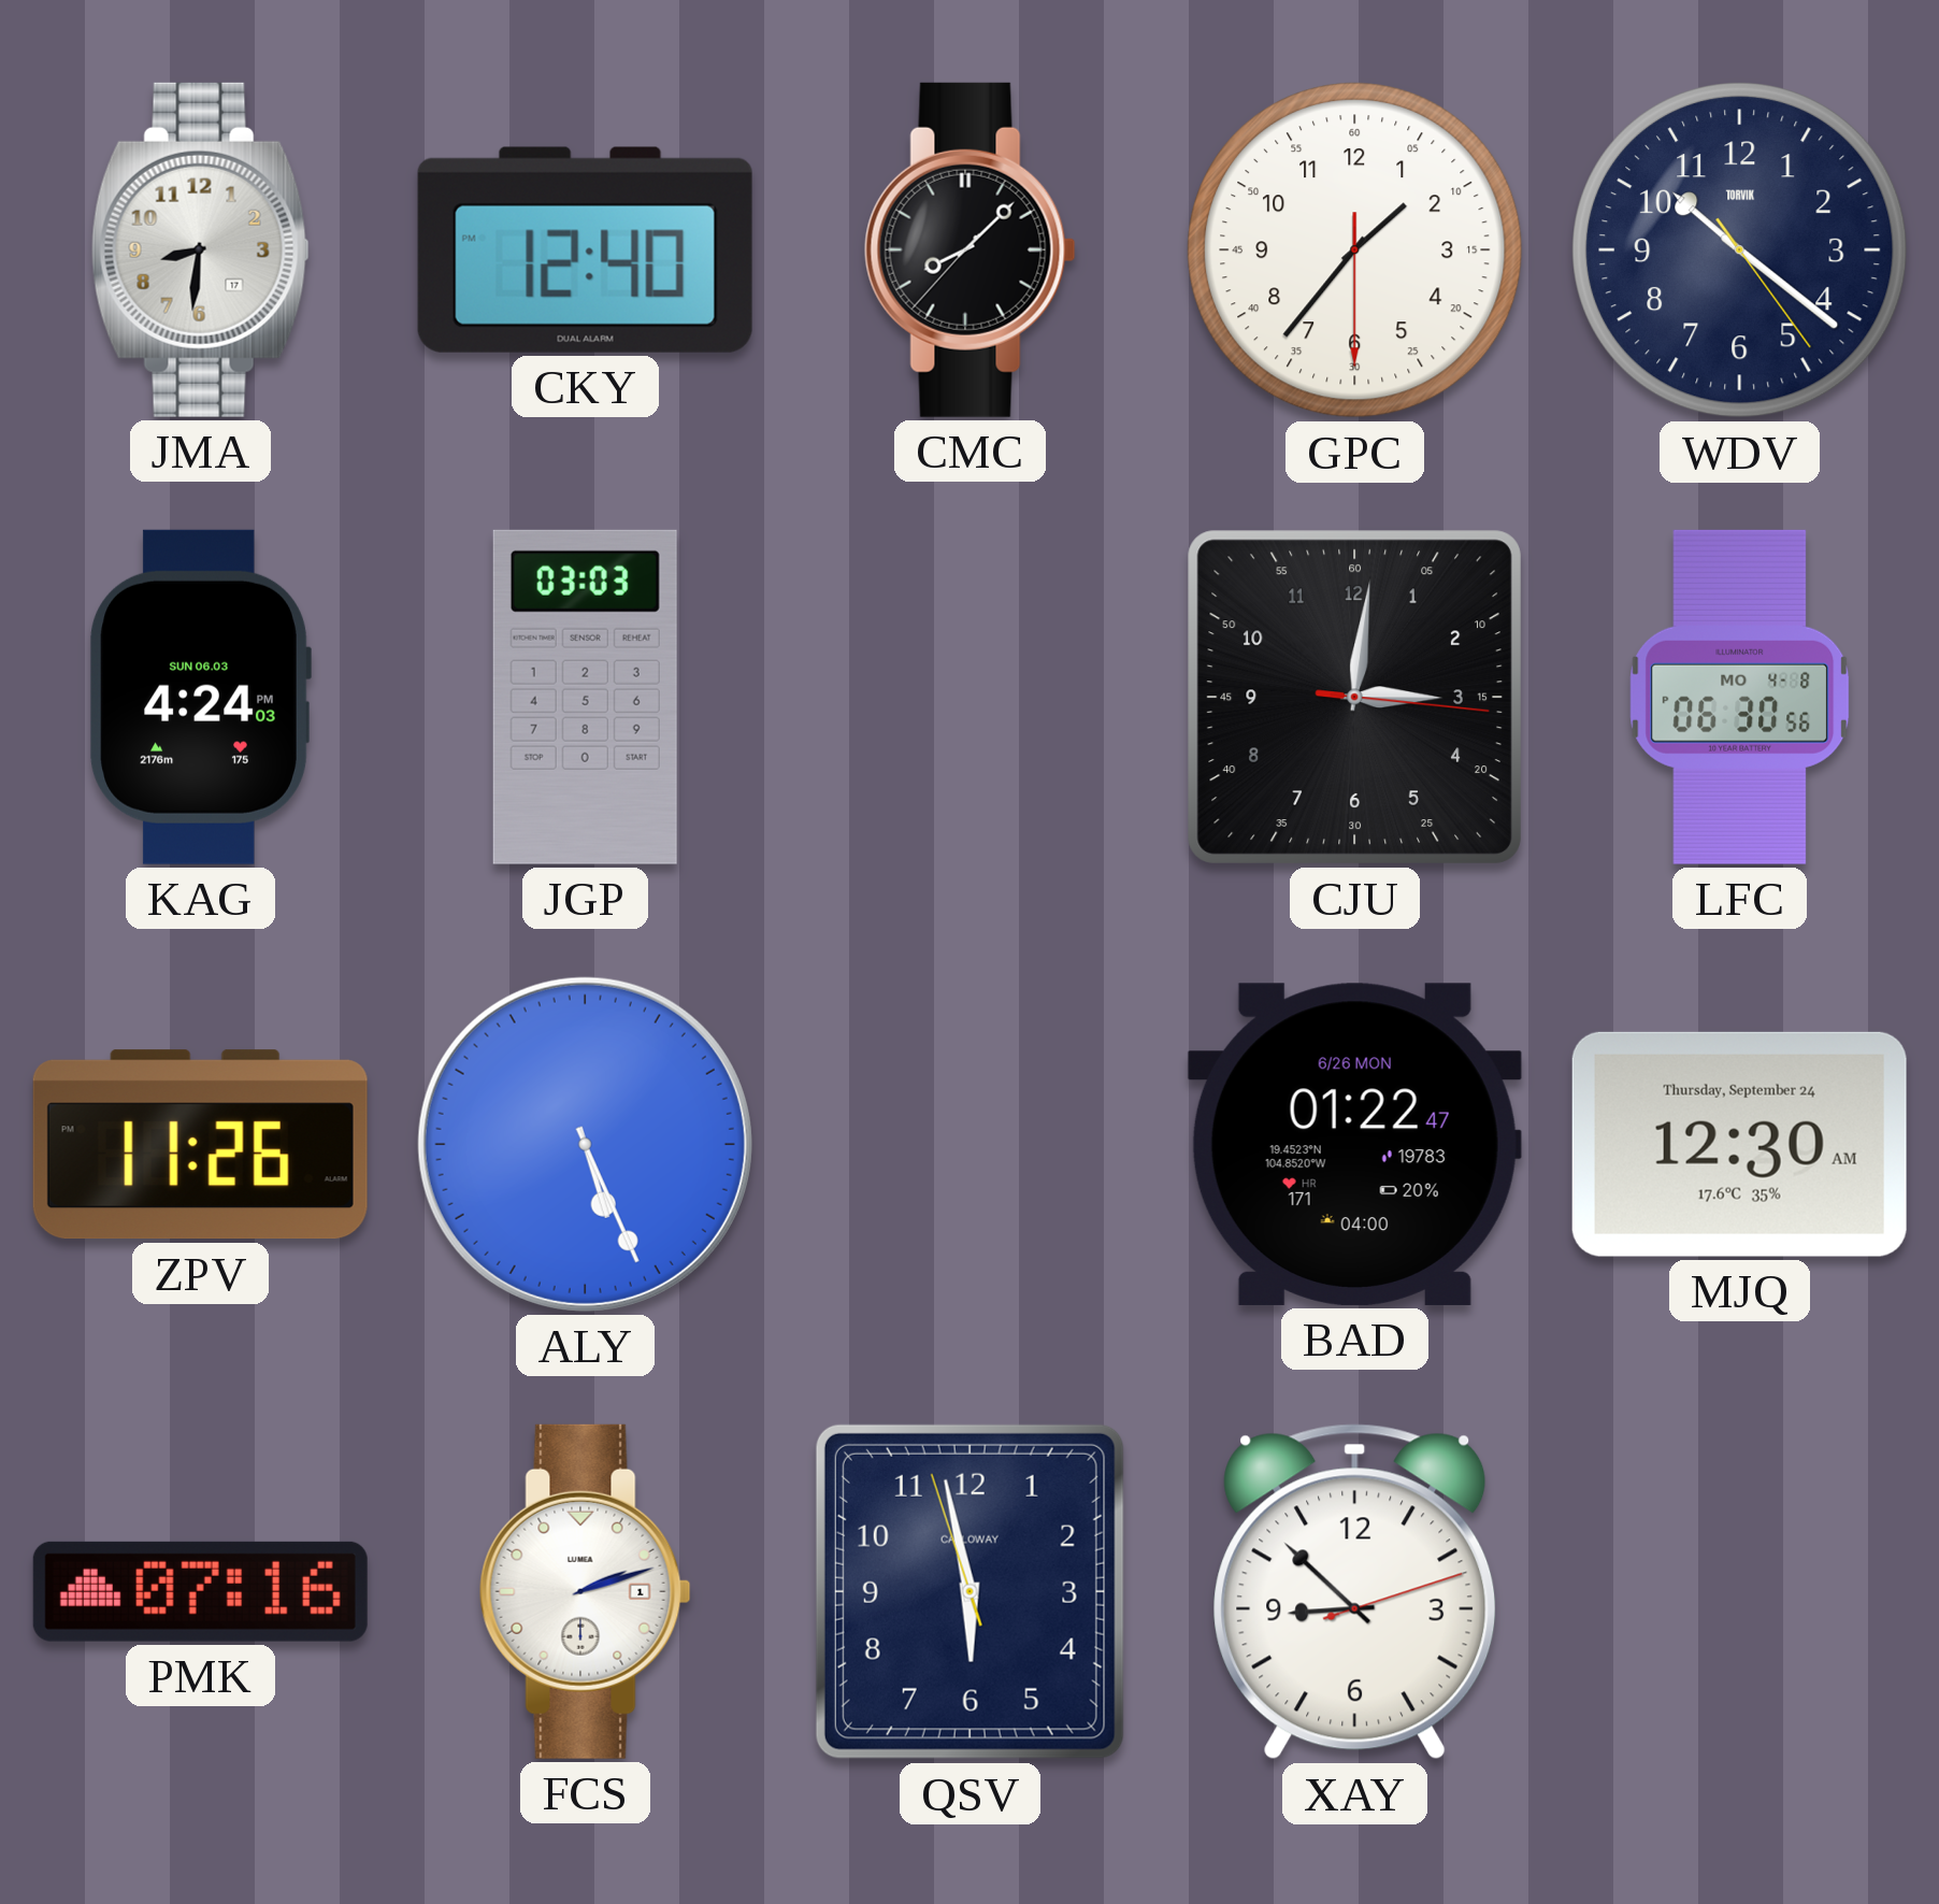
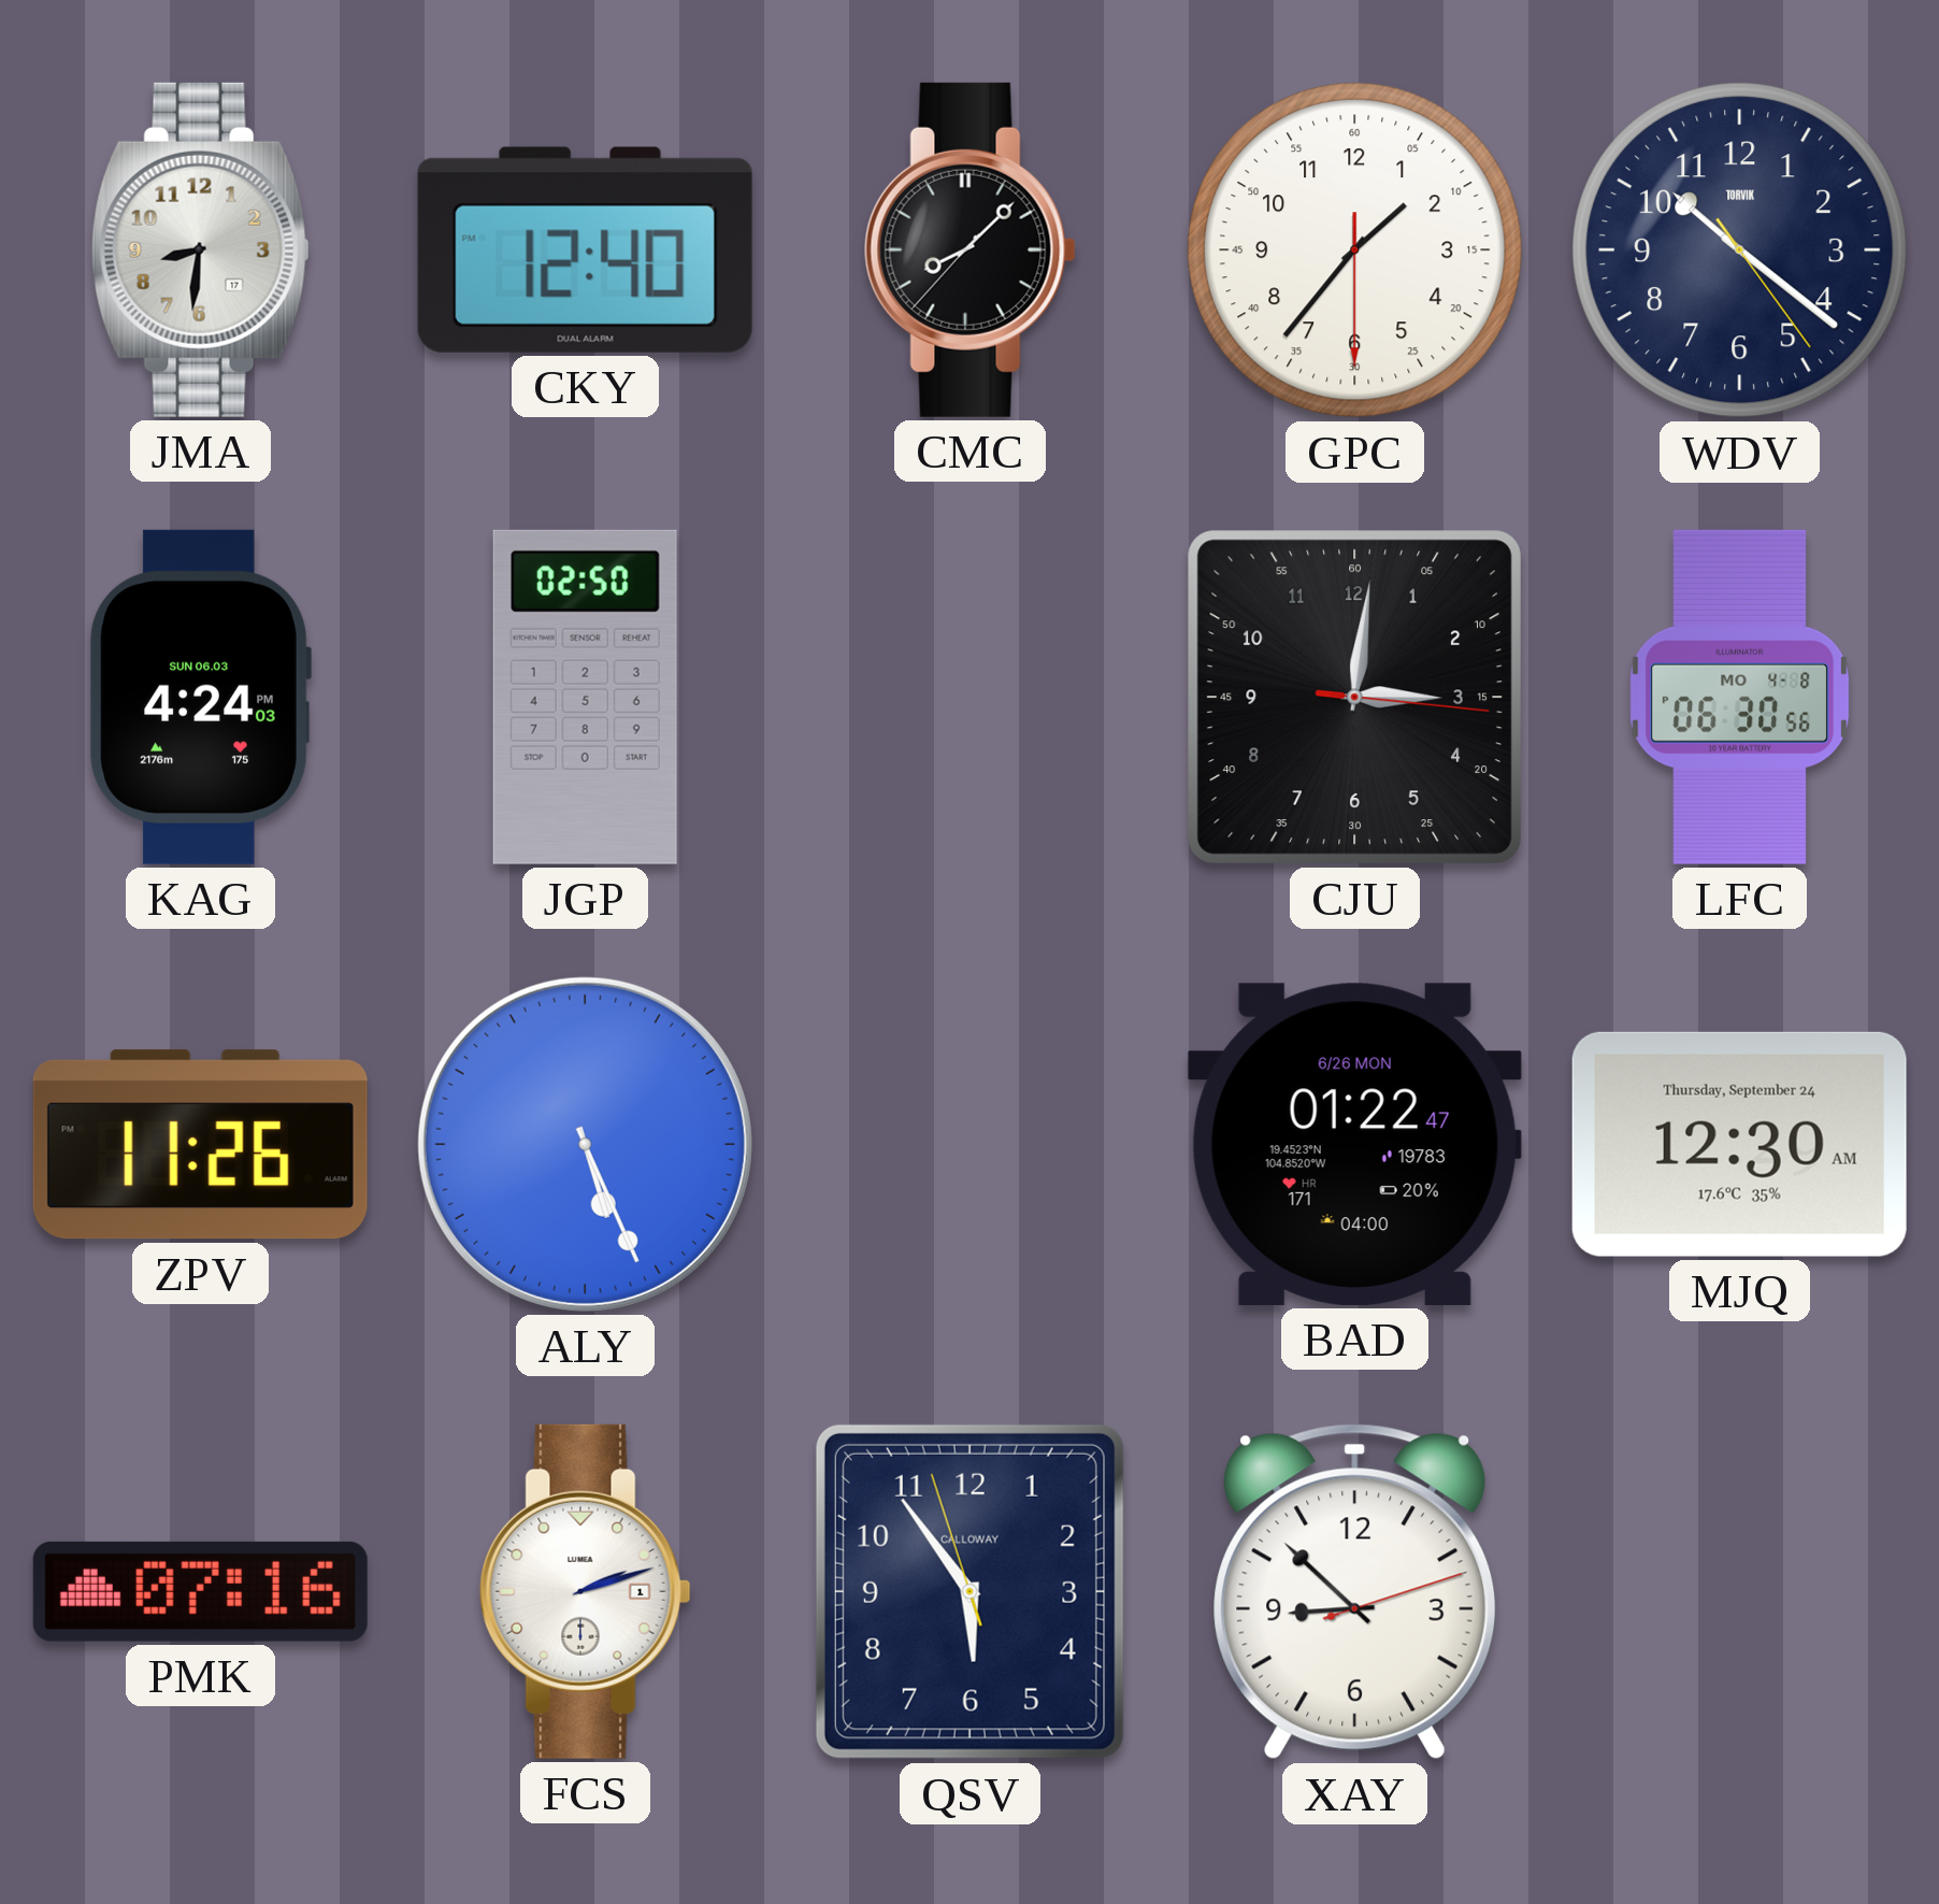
JGP: 03:03 -> 02:50
QSV: 5:57 -> 5:53
